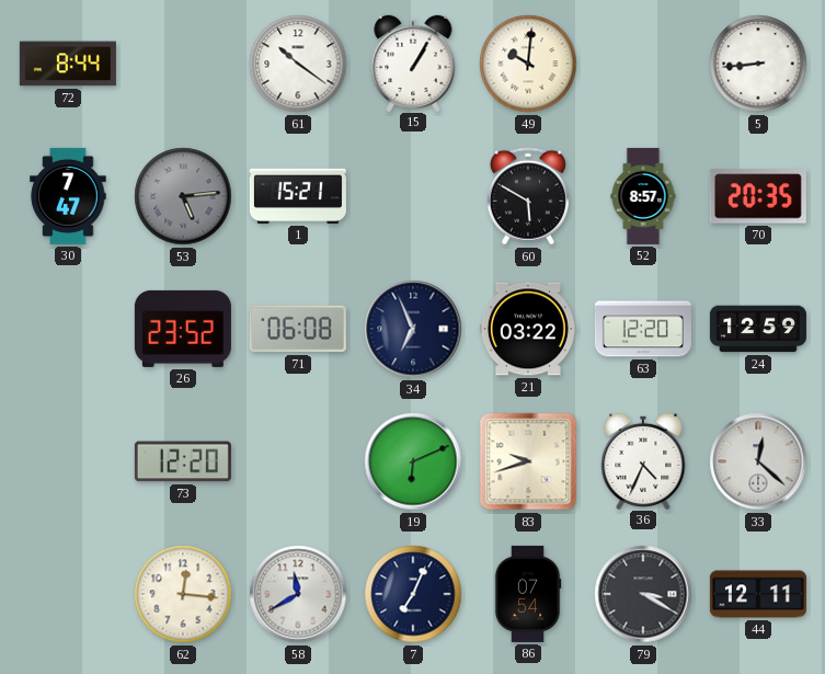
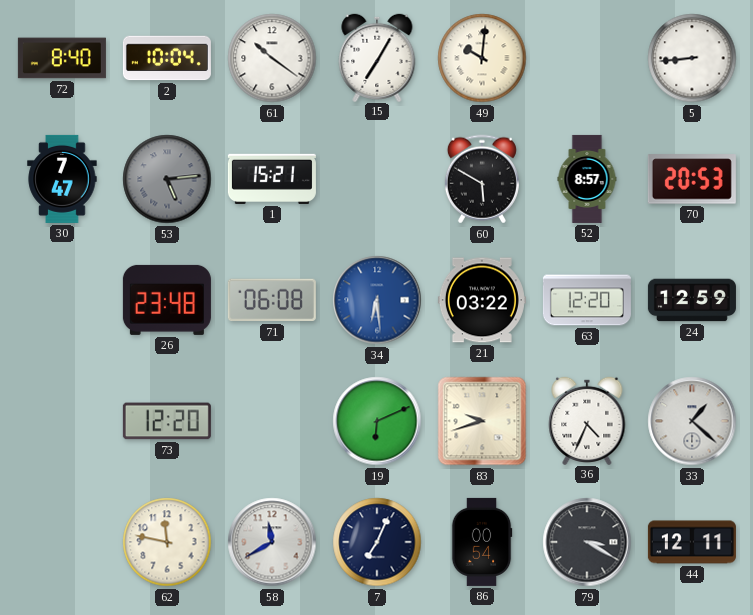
72: 8:44 -> 8:40
2: none -> 10:04
15: 1:05 -> 7:05
70: 20:35 -> 20:53
26: 23:52 -> 23:48
34: 6:56 -> 6:29
34 dial: navy -> blue
33: 12:22 -> 1:22
62: 12:16 -> 11:47
86: 07:54 -> 00:54
